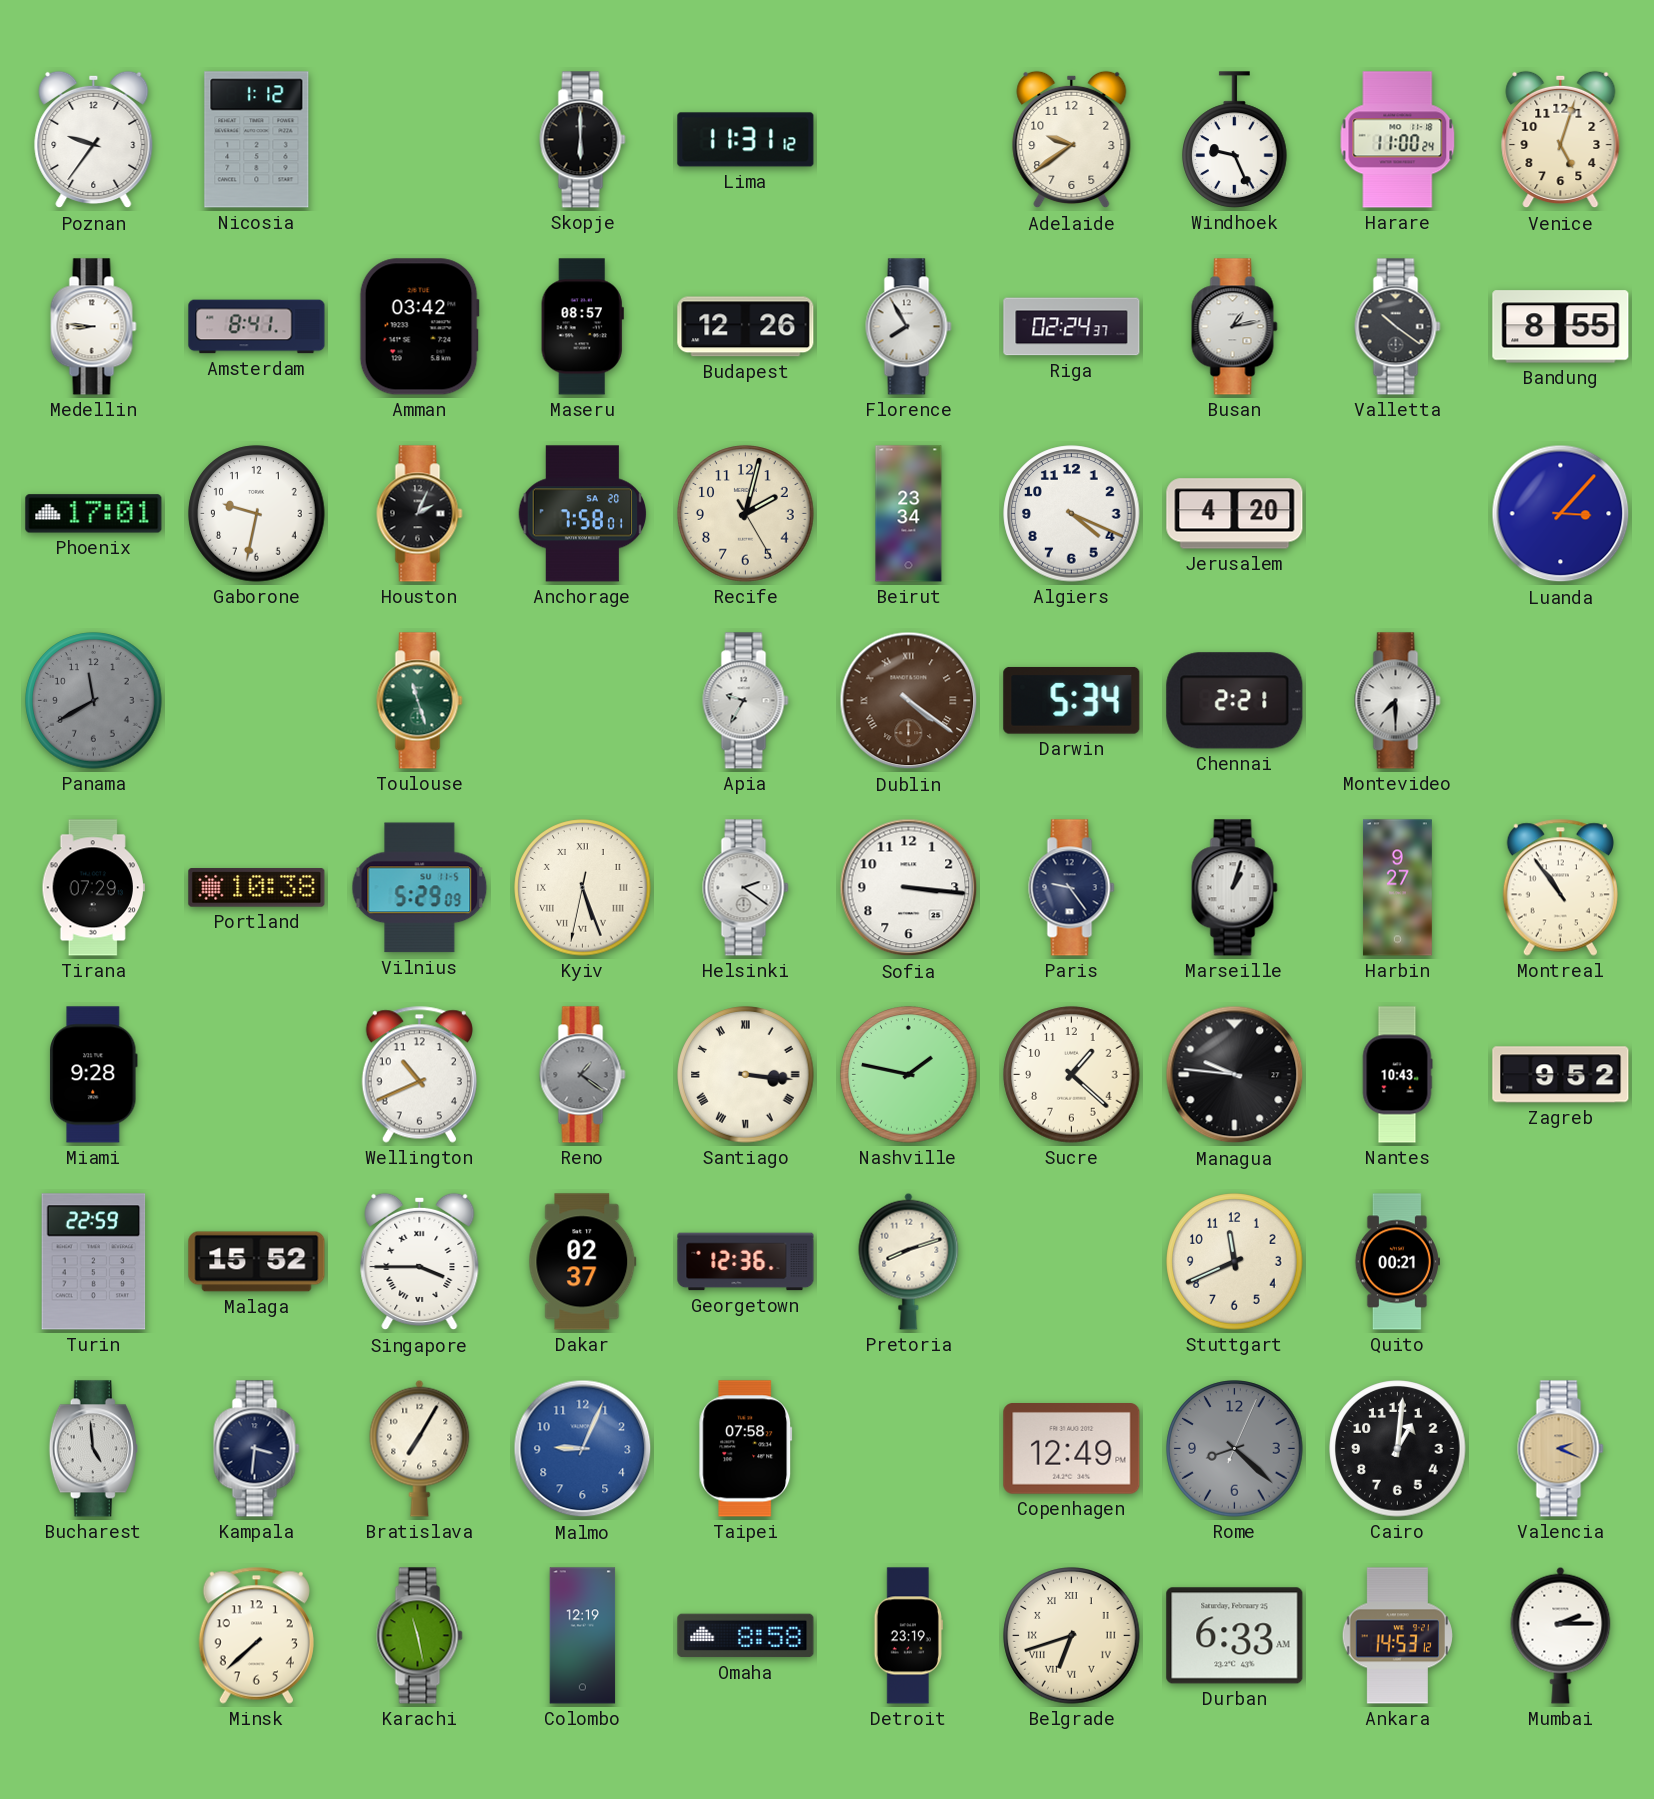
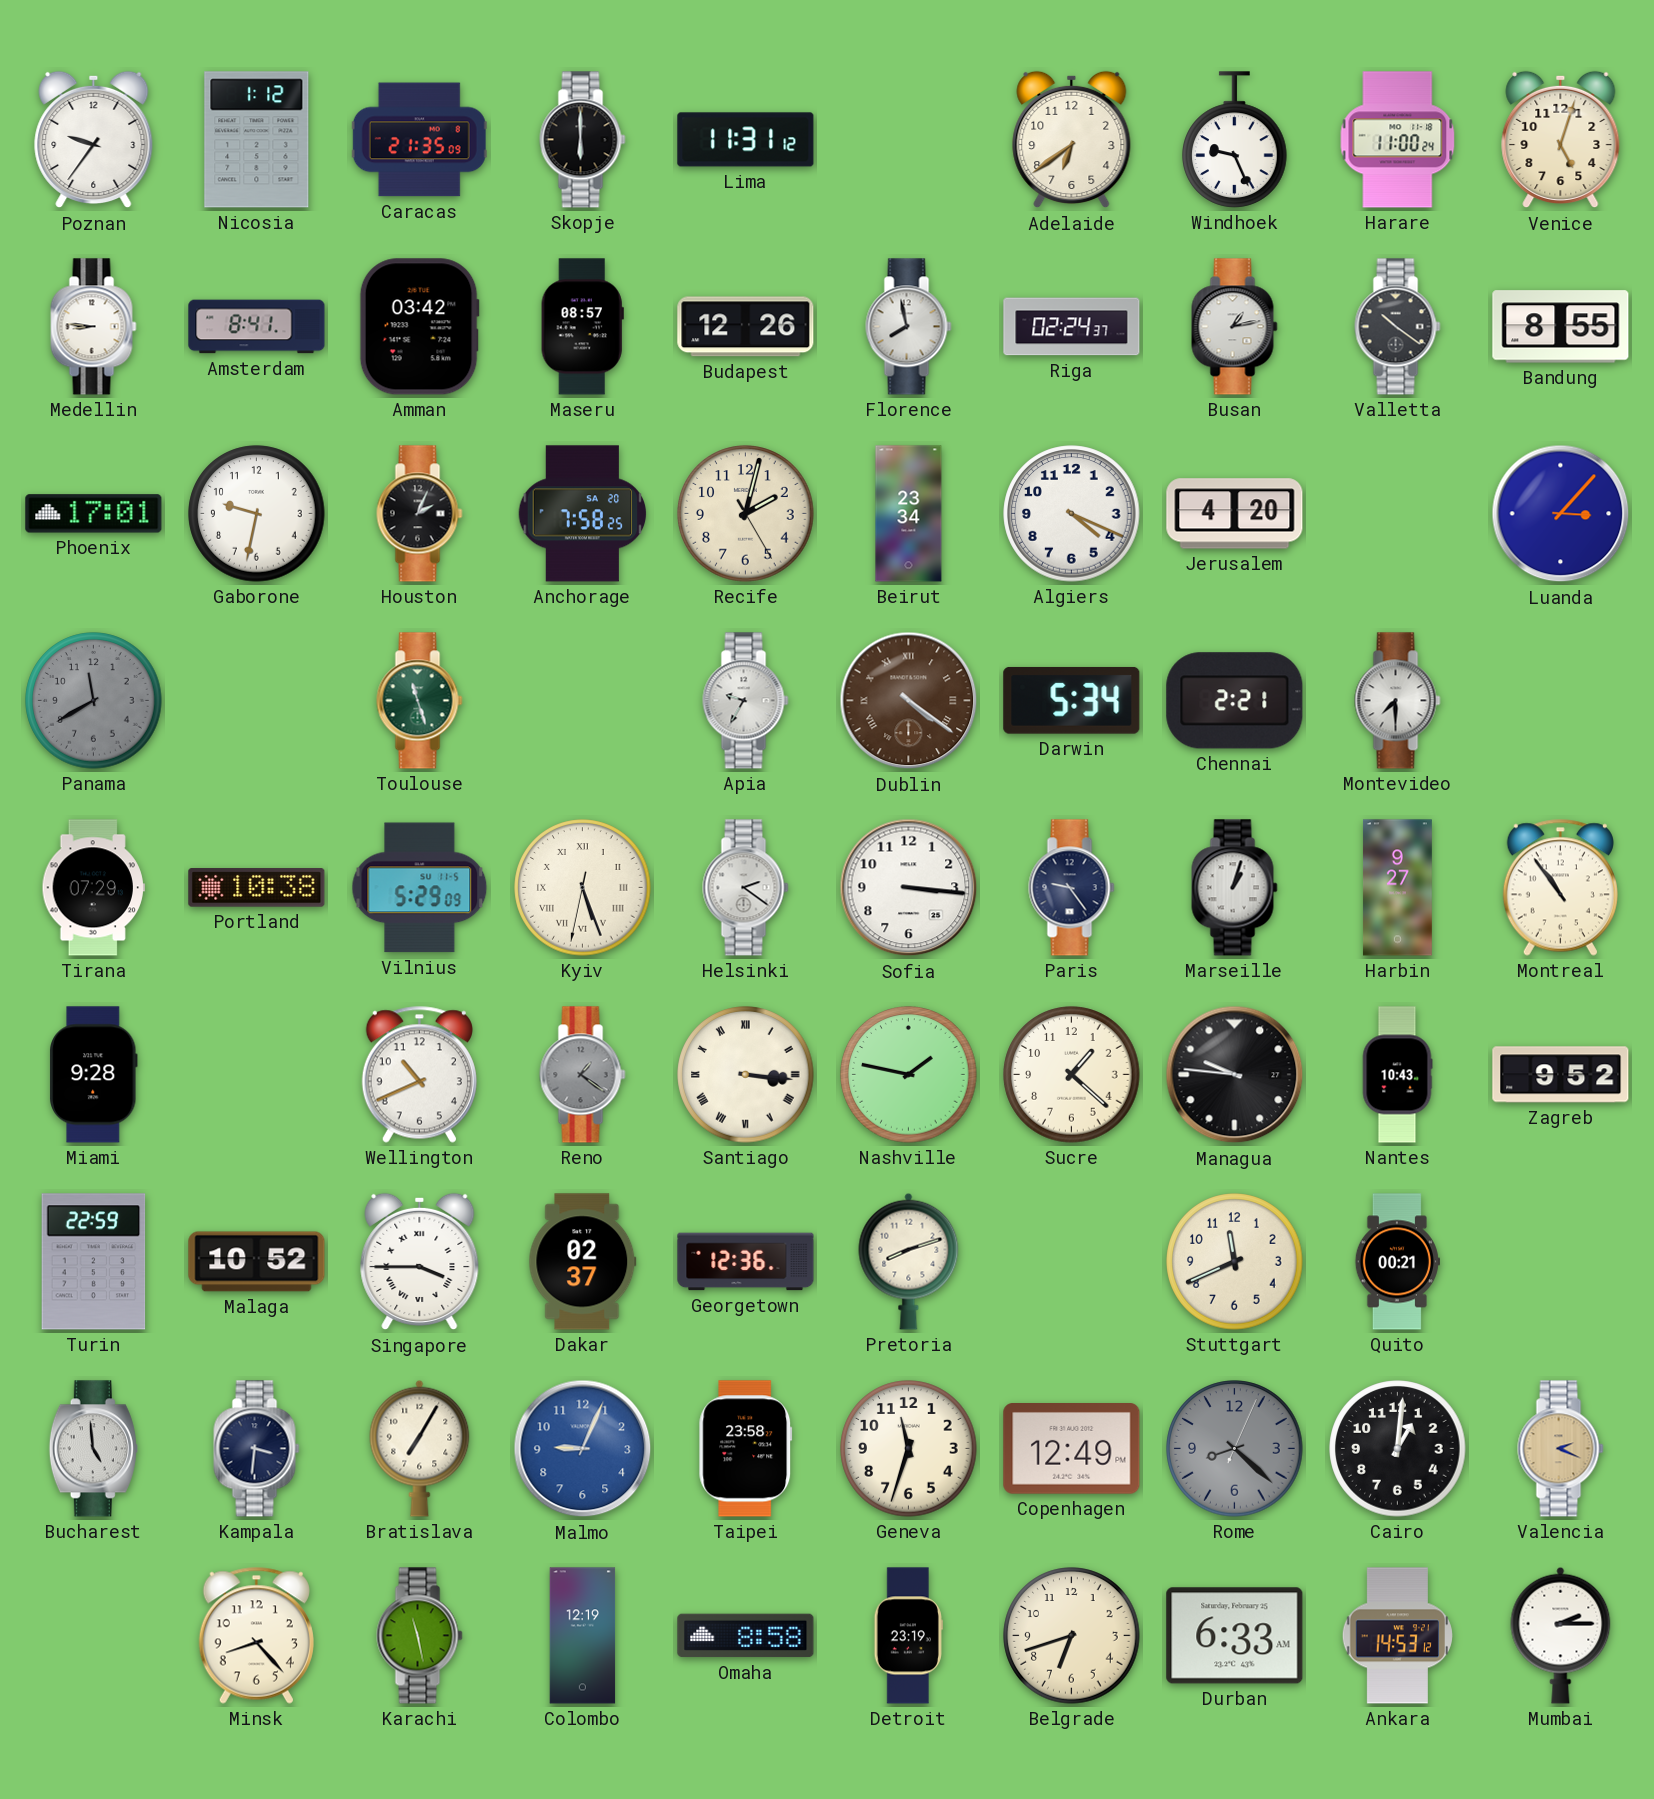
Caracas: none -> 21:35
Adelaide: 9:39 -> 6:39
Florence: 7:55 -> 7:58
Anchorage: 7:58:01 -> 7:58:25
Malaga: 15:52 -> 10:52
Taipei: 07:58 -> 23:58
Geneva: none -> 11:33
Minsk: 7:38 -> 8:23
Belgrade numerals: Roman -> Arabic
